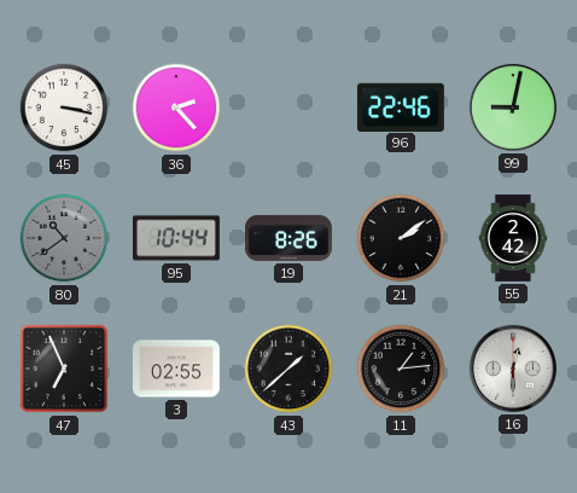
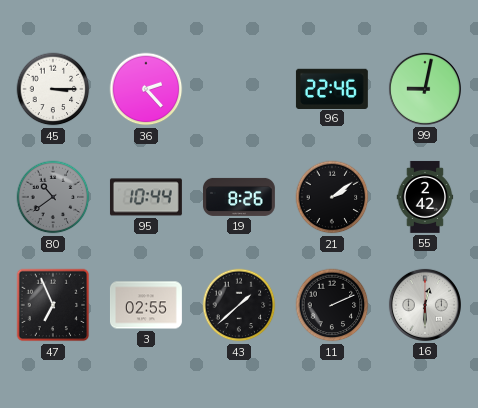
45: 3:17 -> 3:15
11: 1:14 -> 2:11
